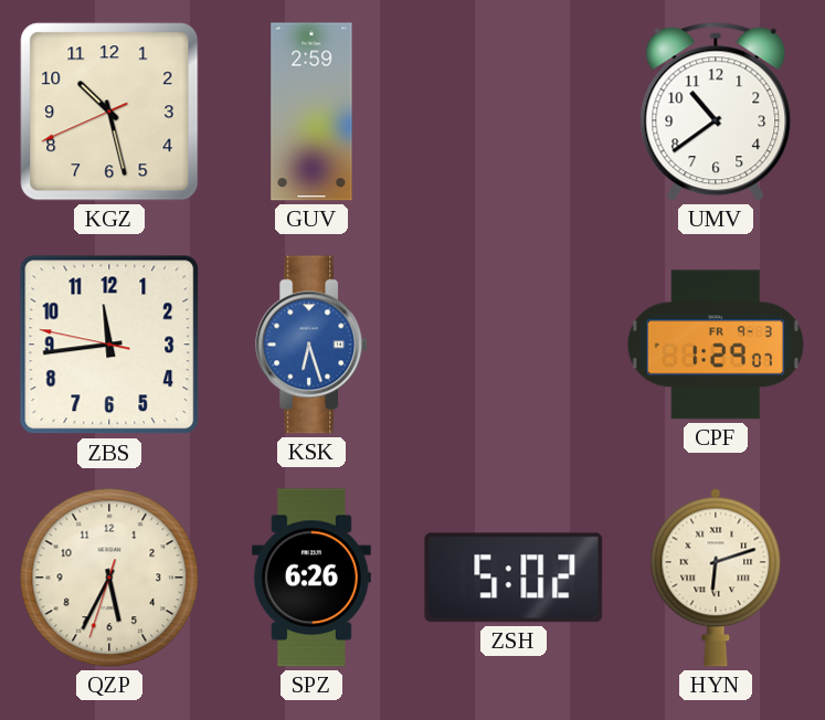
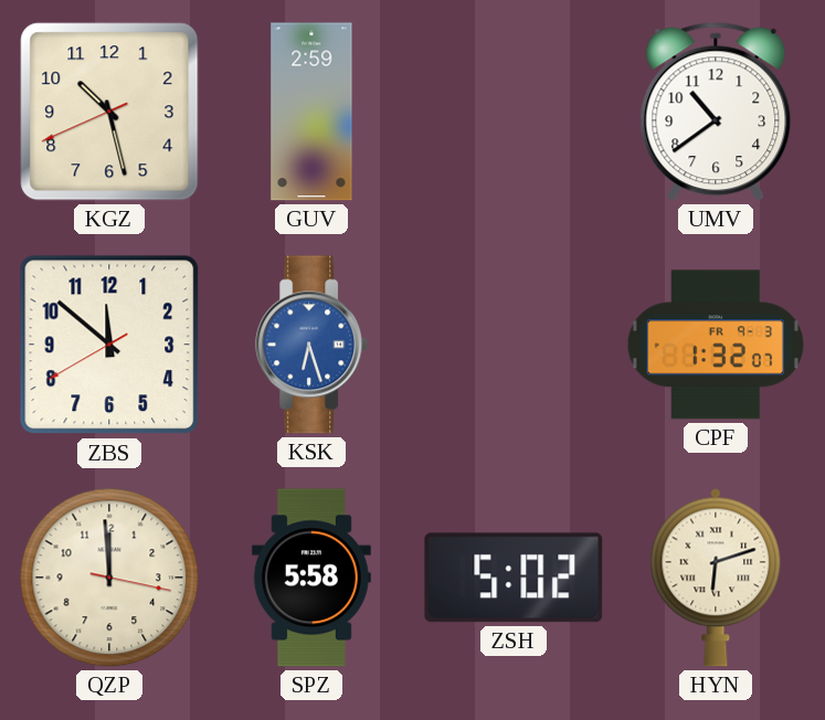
ZBS: 11:43 -> 11:51
CPF: 1:29 -> 1:32
QZP: 5:34 -> 11:59
SPZ: 6:26 -> 5:58
